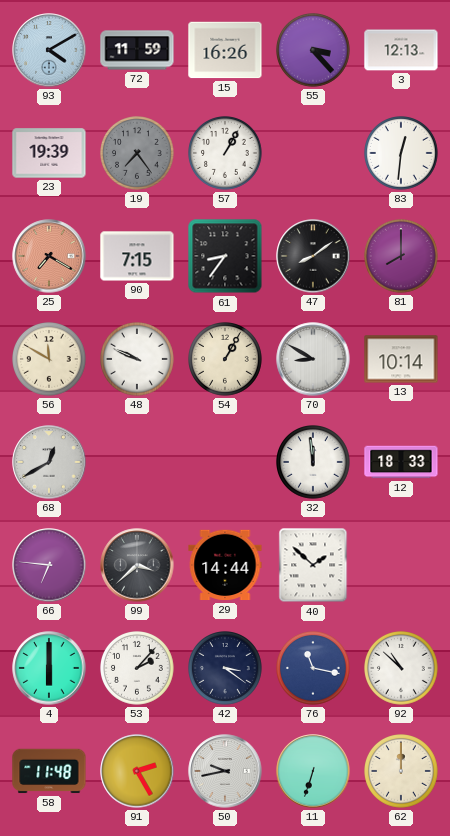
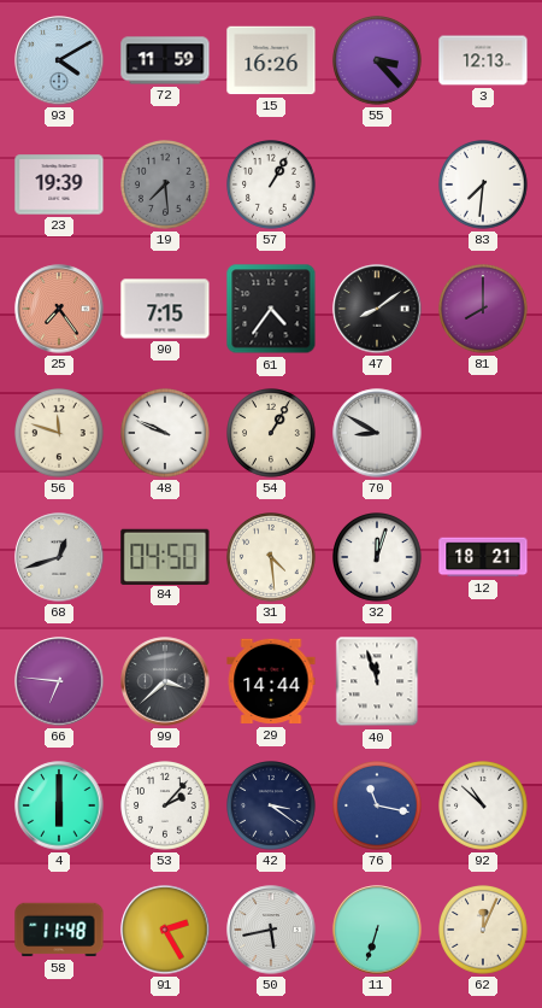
19: 7:24 -> 7:29
83: 12:31 -> 7:31
25: 7:20 -> 7:24
61: 8:36 -> 4:36
56: 11:50 -> 11:48
13: 10:14 -> none
68: 12:40 -> 12:42
84: none -> 04:50
31: none -> 4:29
32: 11:59 -> 12:03
12: 18:33 -> 18:21
40: 1:52 -> 11:57
50: 9:43 -> 5:43
62: 12:00 -> 12:04
